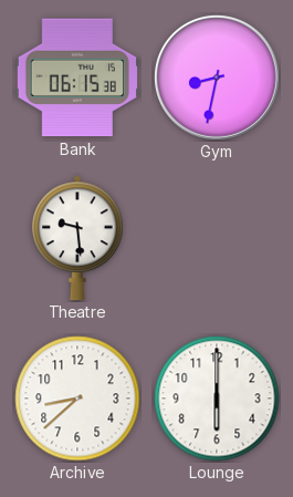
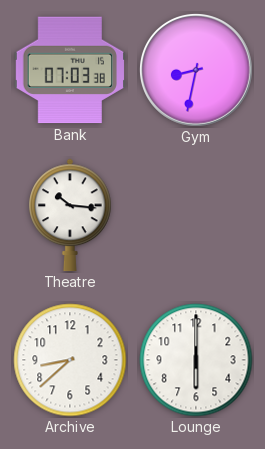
Bank: 06:15 -> 07:03
Theatre: 9:29 -> 10:16
